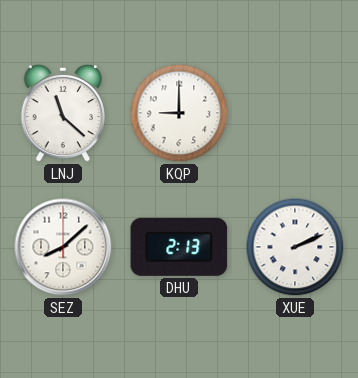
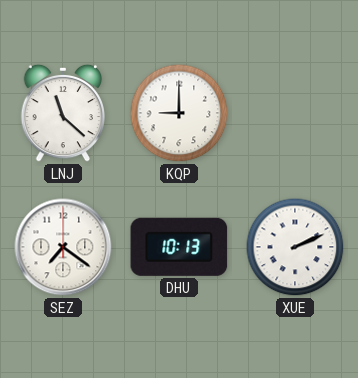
SEZ: 8:08 -> 7:21
DHU: 2:13 -> 10:13
